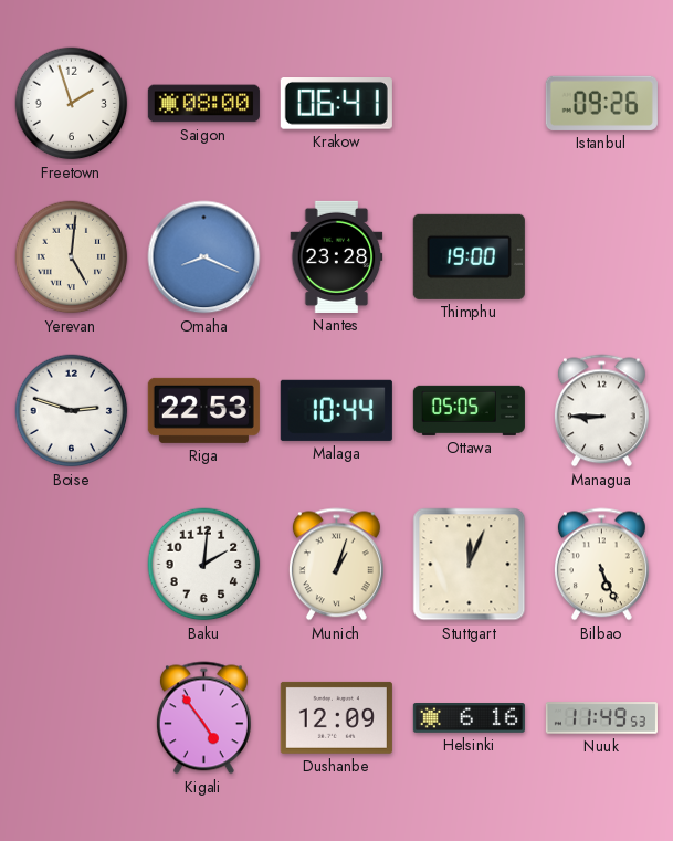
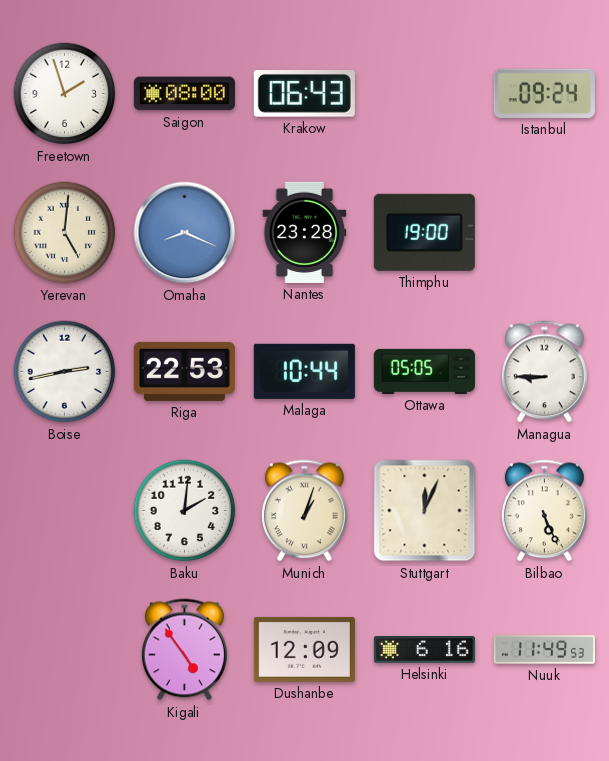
Krakow: 06:41 -> 06:43
Istanbul: 09:26 -> 09:24
Boise: 2:48 -> 2:43
